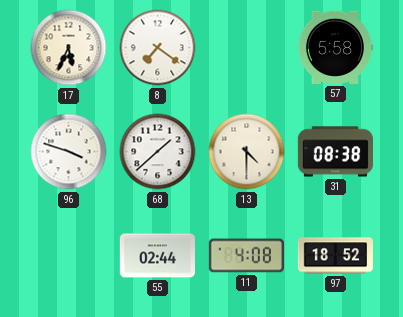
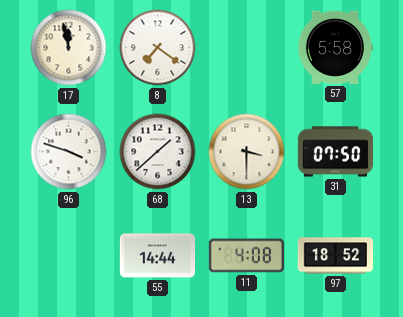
17: 5:34 -> 11:58
13: 4:30 -> 3:30
31: 08:38 -> 07:50
55: 02:44 -> 14:44
